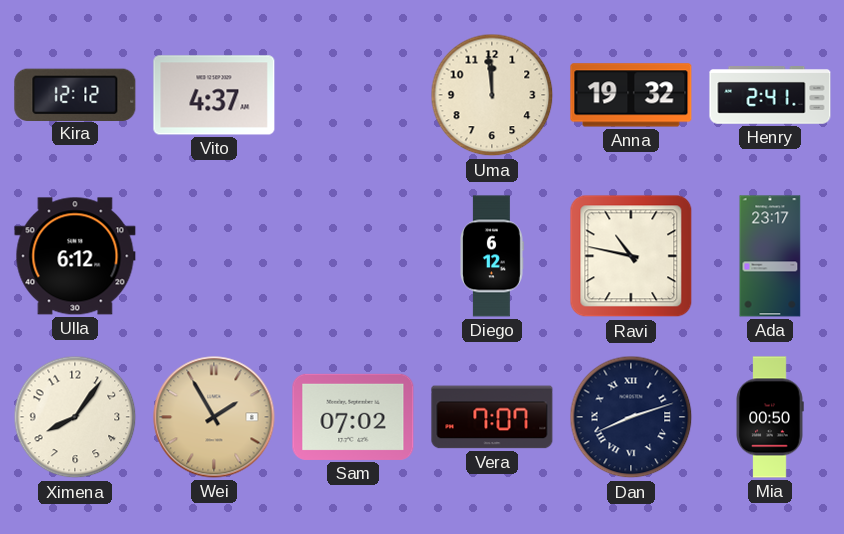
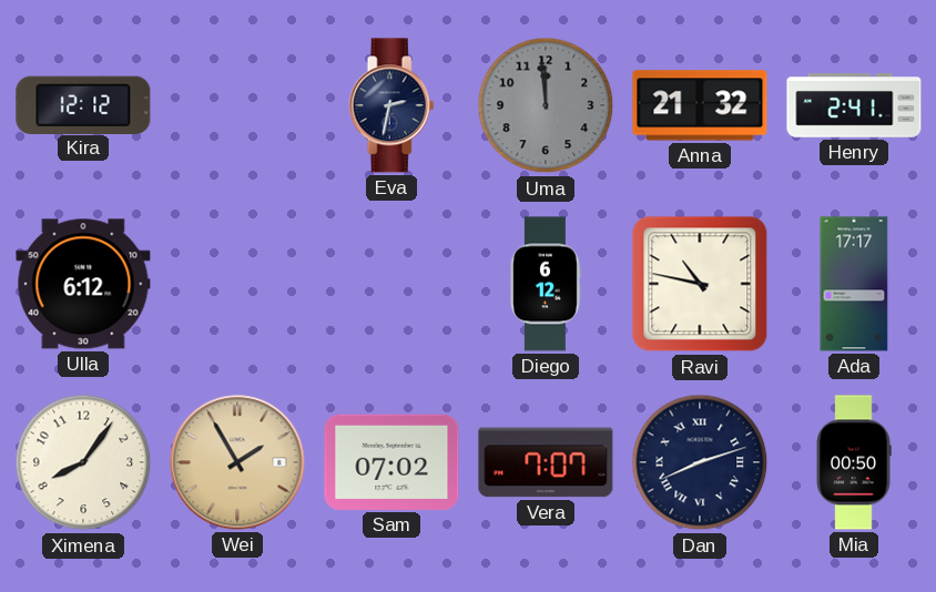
Vito: 4:37 -> none
Eva: none -> 2:32
Uma dial: cream -> grey
Anna: 19:32 -> 21:32
Ada: 23:17 -> 17:17
